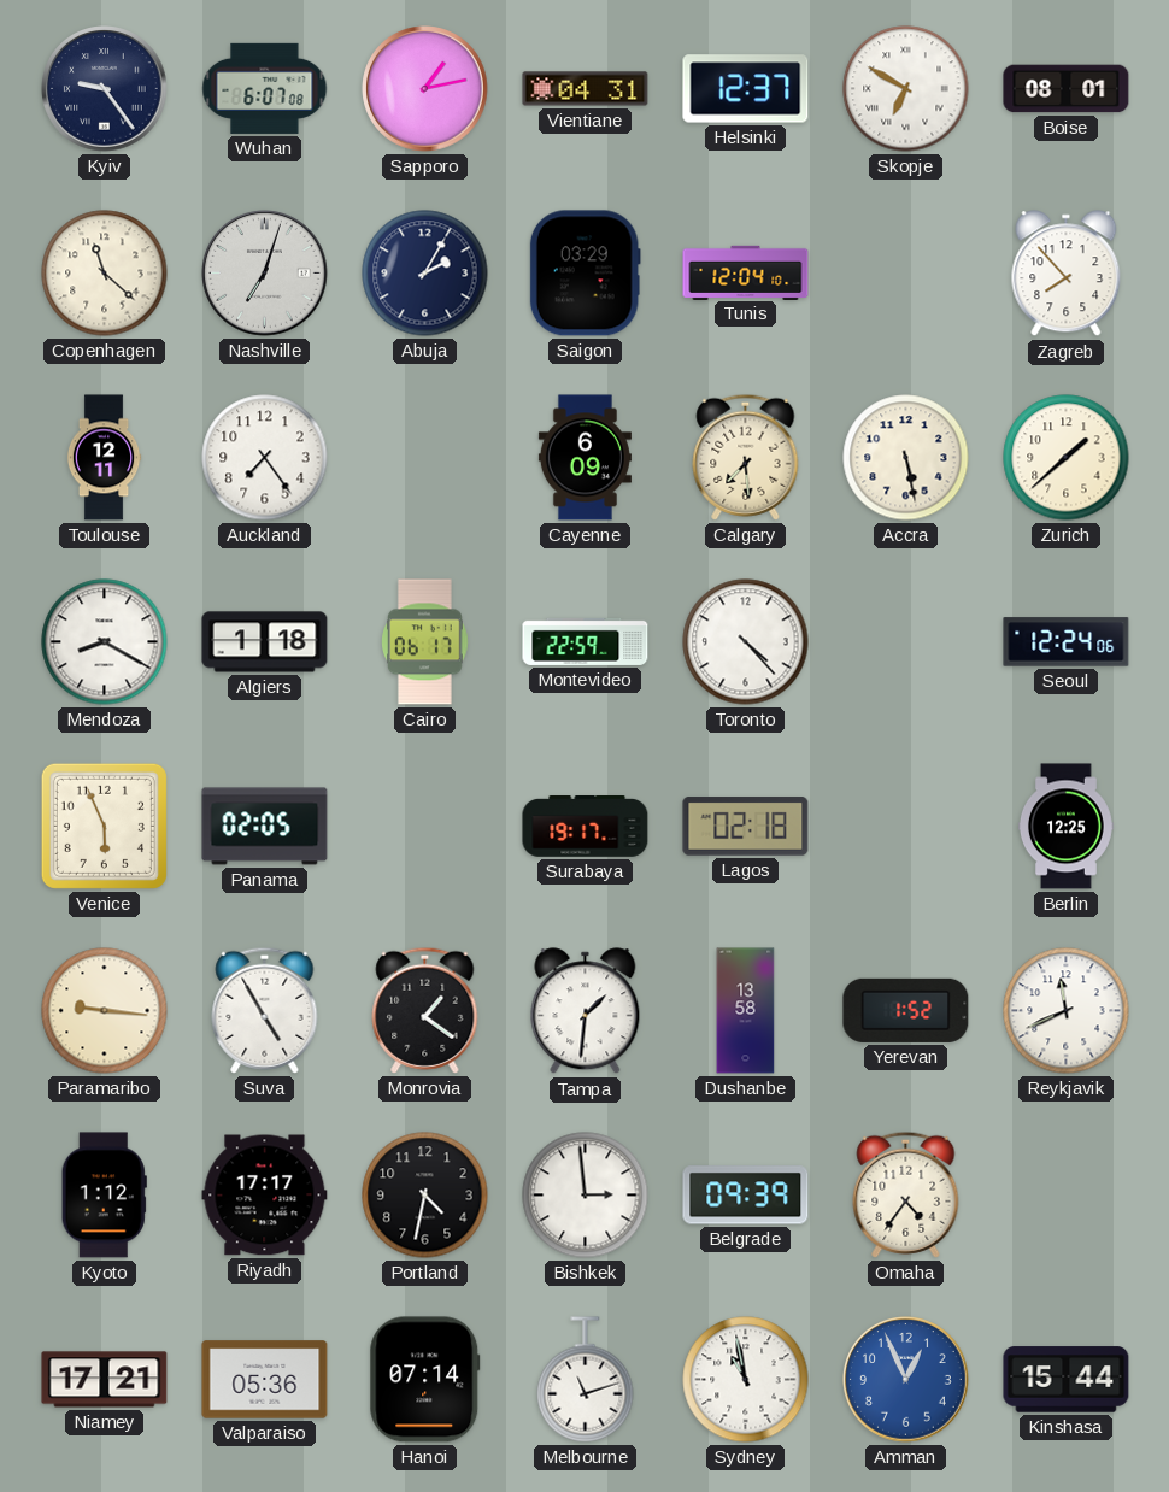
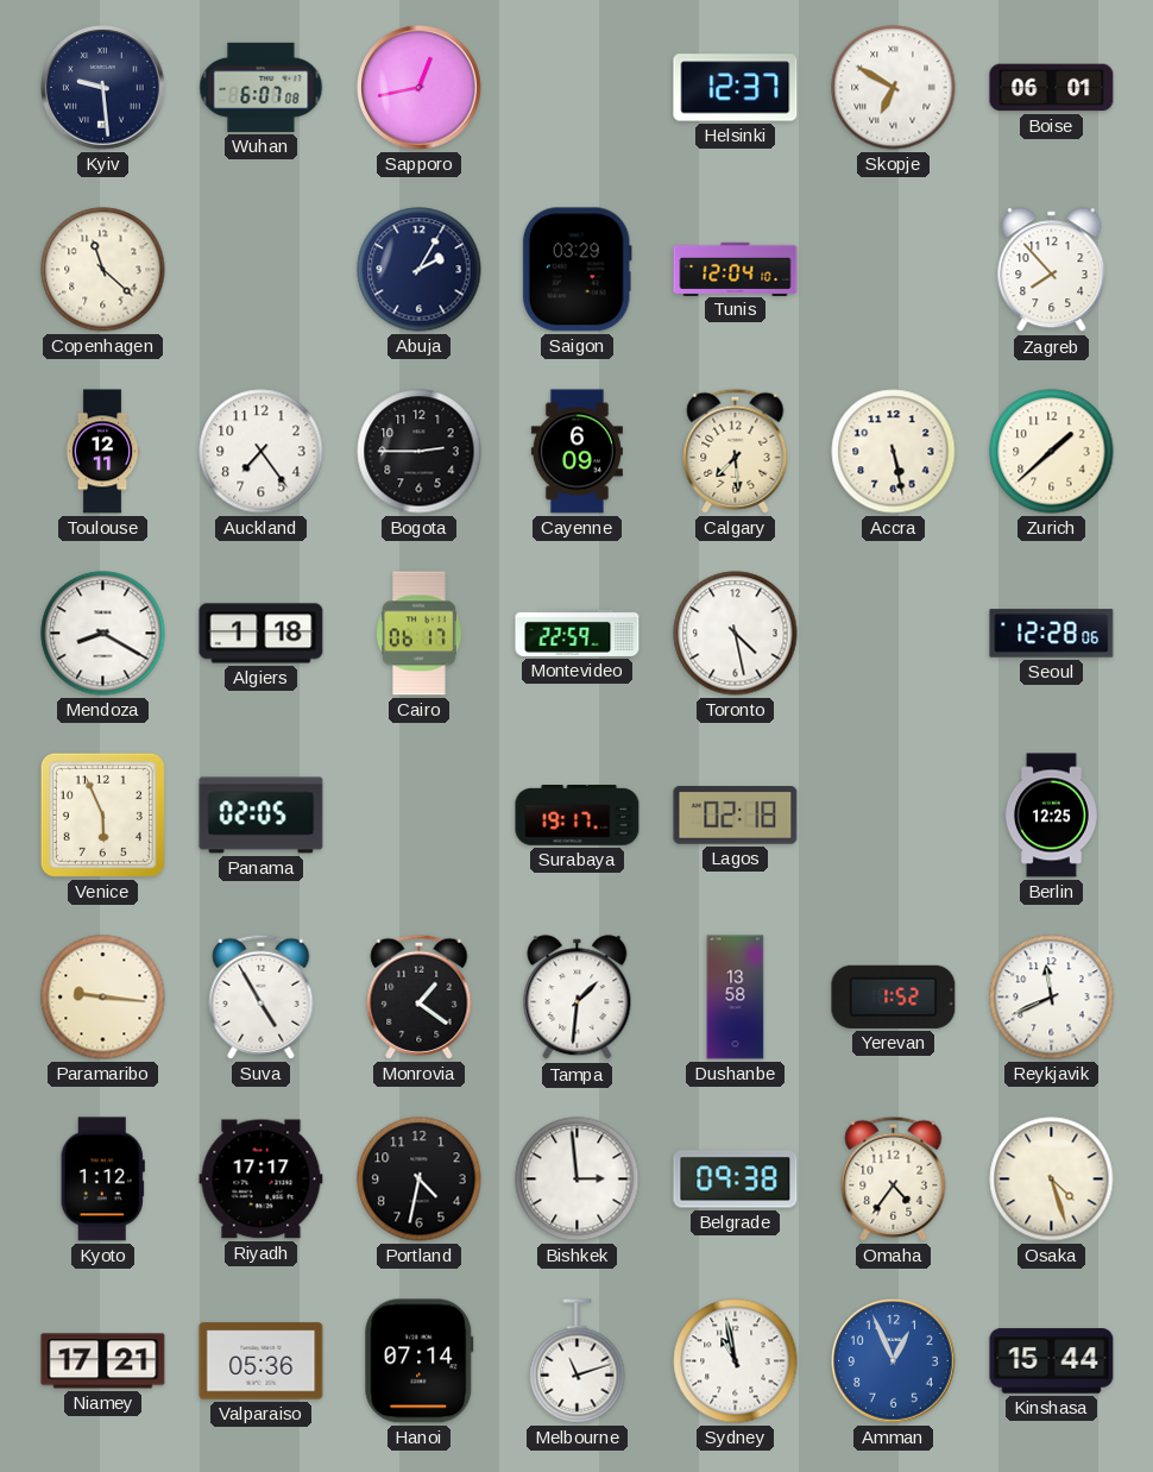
Kyiv: 9:24 -> 9:29
Sapporo: 1:13 -> 12:43
Vientiane: 04:31 -> none
Boise: 08:01 -> 06:01
Nashville: 7:03 -> none
Bogota: none -> 2:45
Toronto: 4:23 -> 4:28
Seoul: 12:24 -> 12:28
Belgrade: 09:39 -> 09:38
Osaka: none -> 4:27
